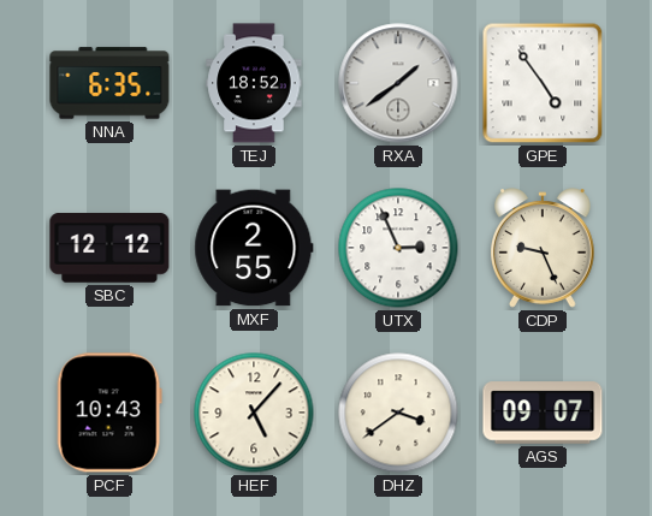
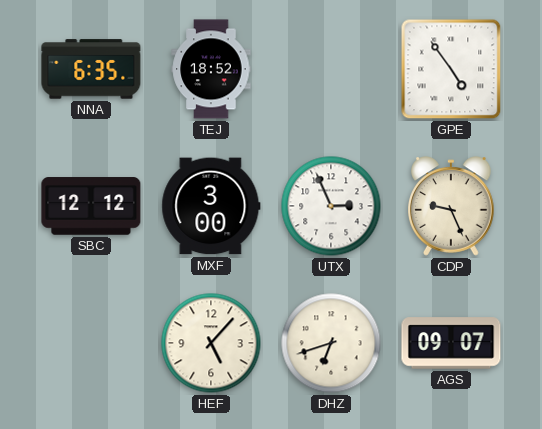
RXA: 1:39 -> none
MXF: 2:55 -> 3:00
PCF: 10:43 -> none
DHZ: 3:39 -> 6:42
